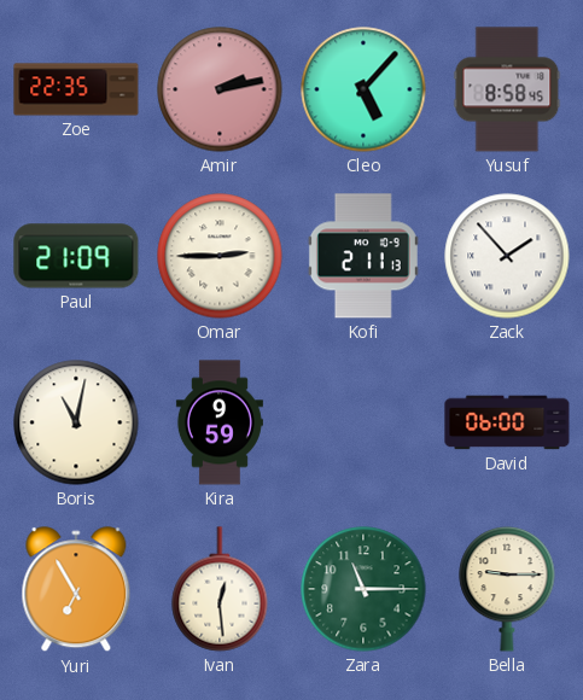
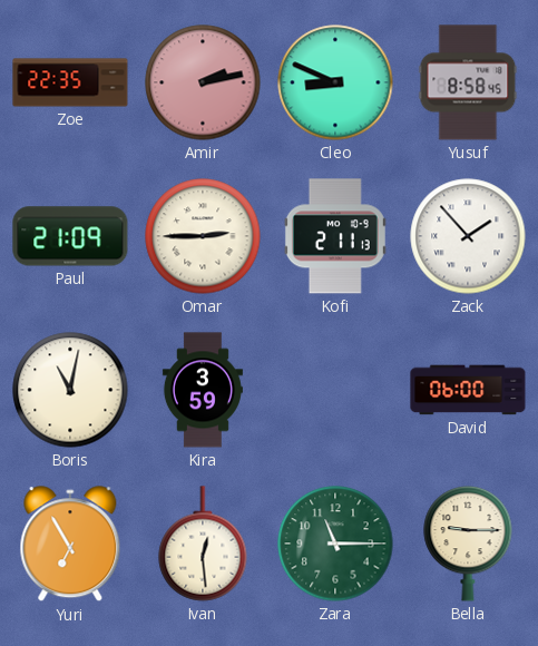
Cleo: 5:07 -> 8:49
Kira: 9:59 -> 3:59
